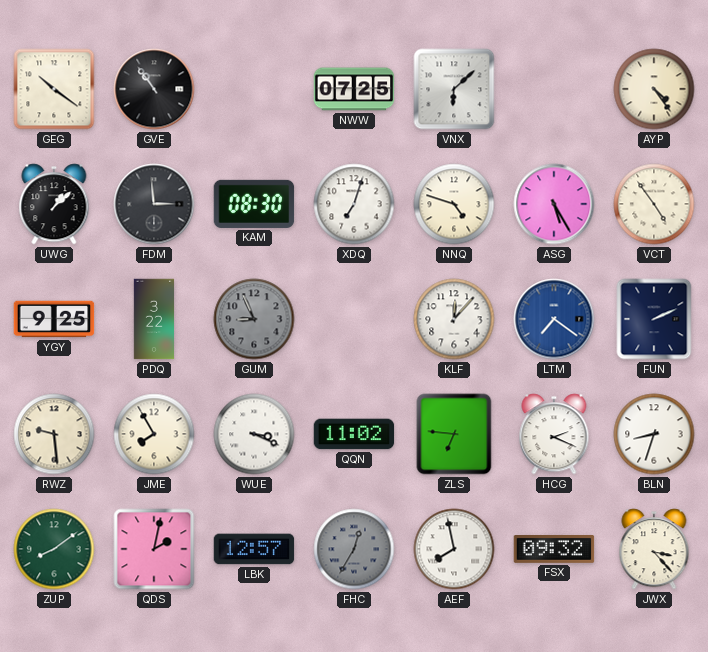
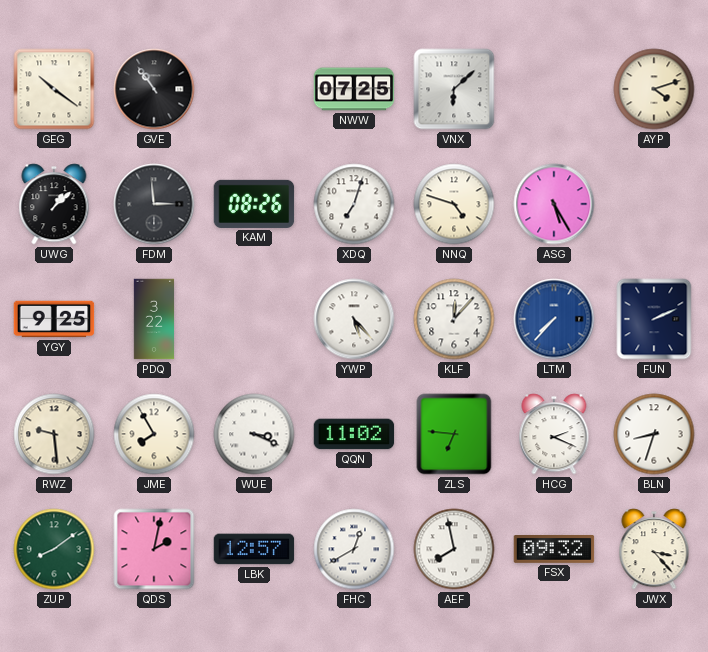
AYP: 4:24 -> 4:12
KAM: 08:30 -> 08:26
VCT: 4:54 -> none
GUM: 8:56 -> none
YWP: none -> 5:23
LTM: 7:21 -> 7:37
FHC: 12:35 -> 12:40
FHC dial: grey -> white
